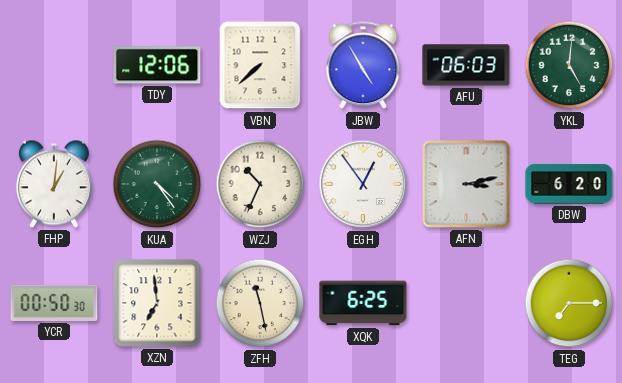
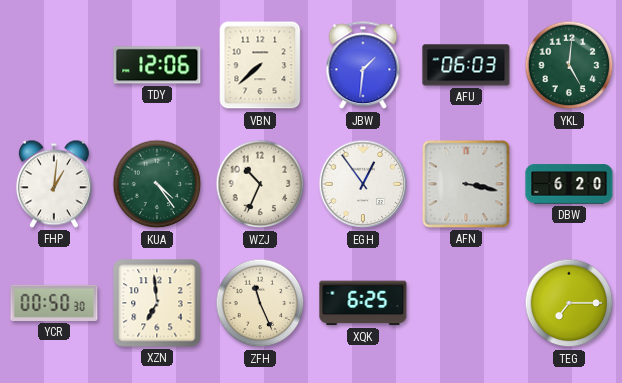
JBW: 4:55 -> 1:31
AFN: 3:13 -> 3:17
ZFH: 11:28 -> 11:26
